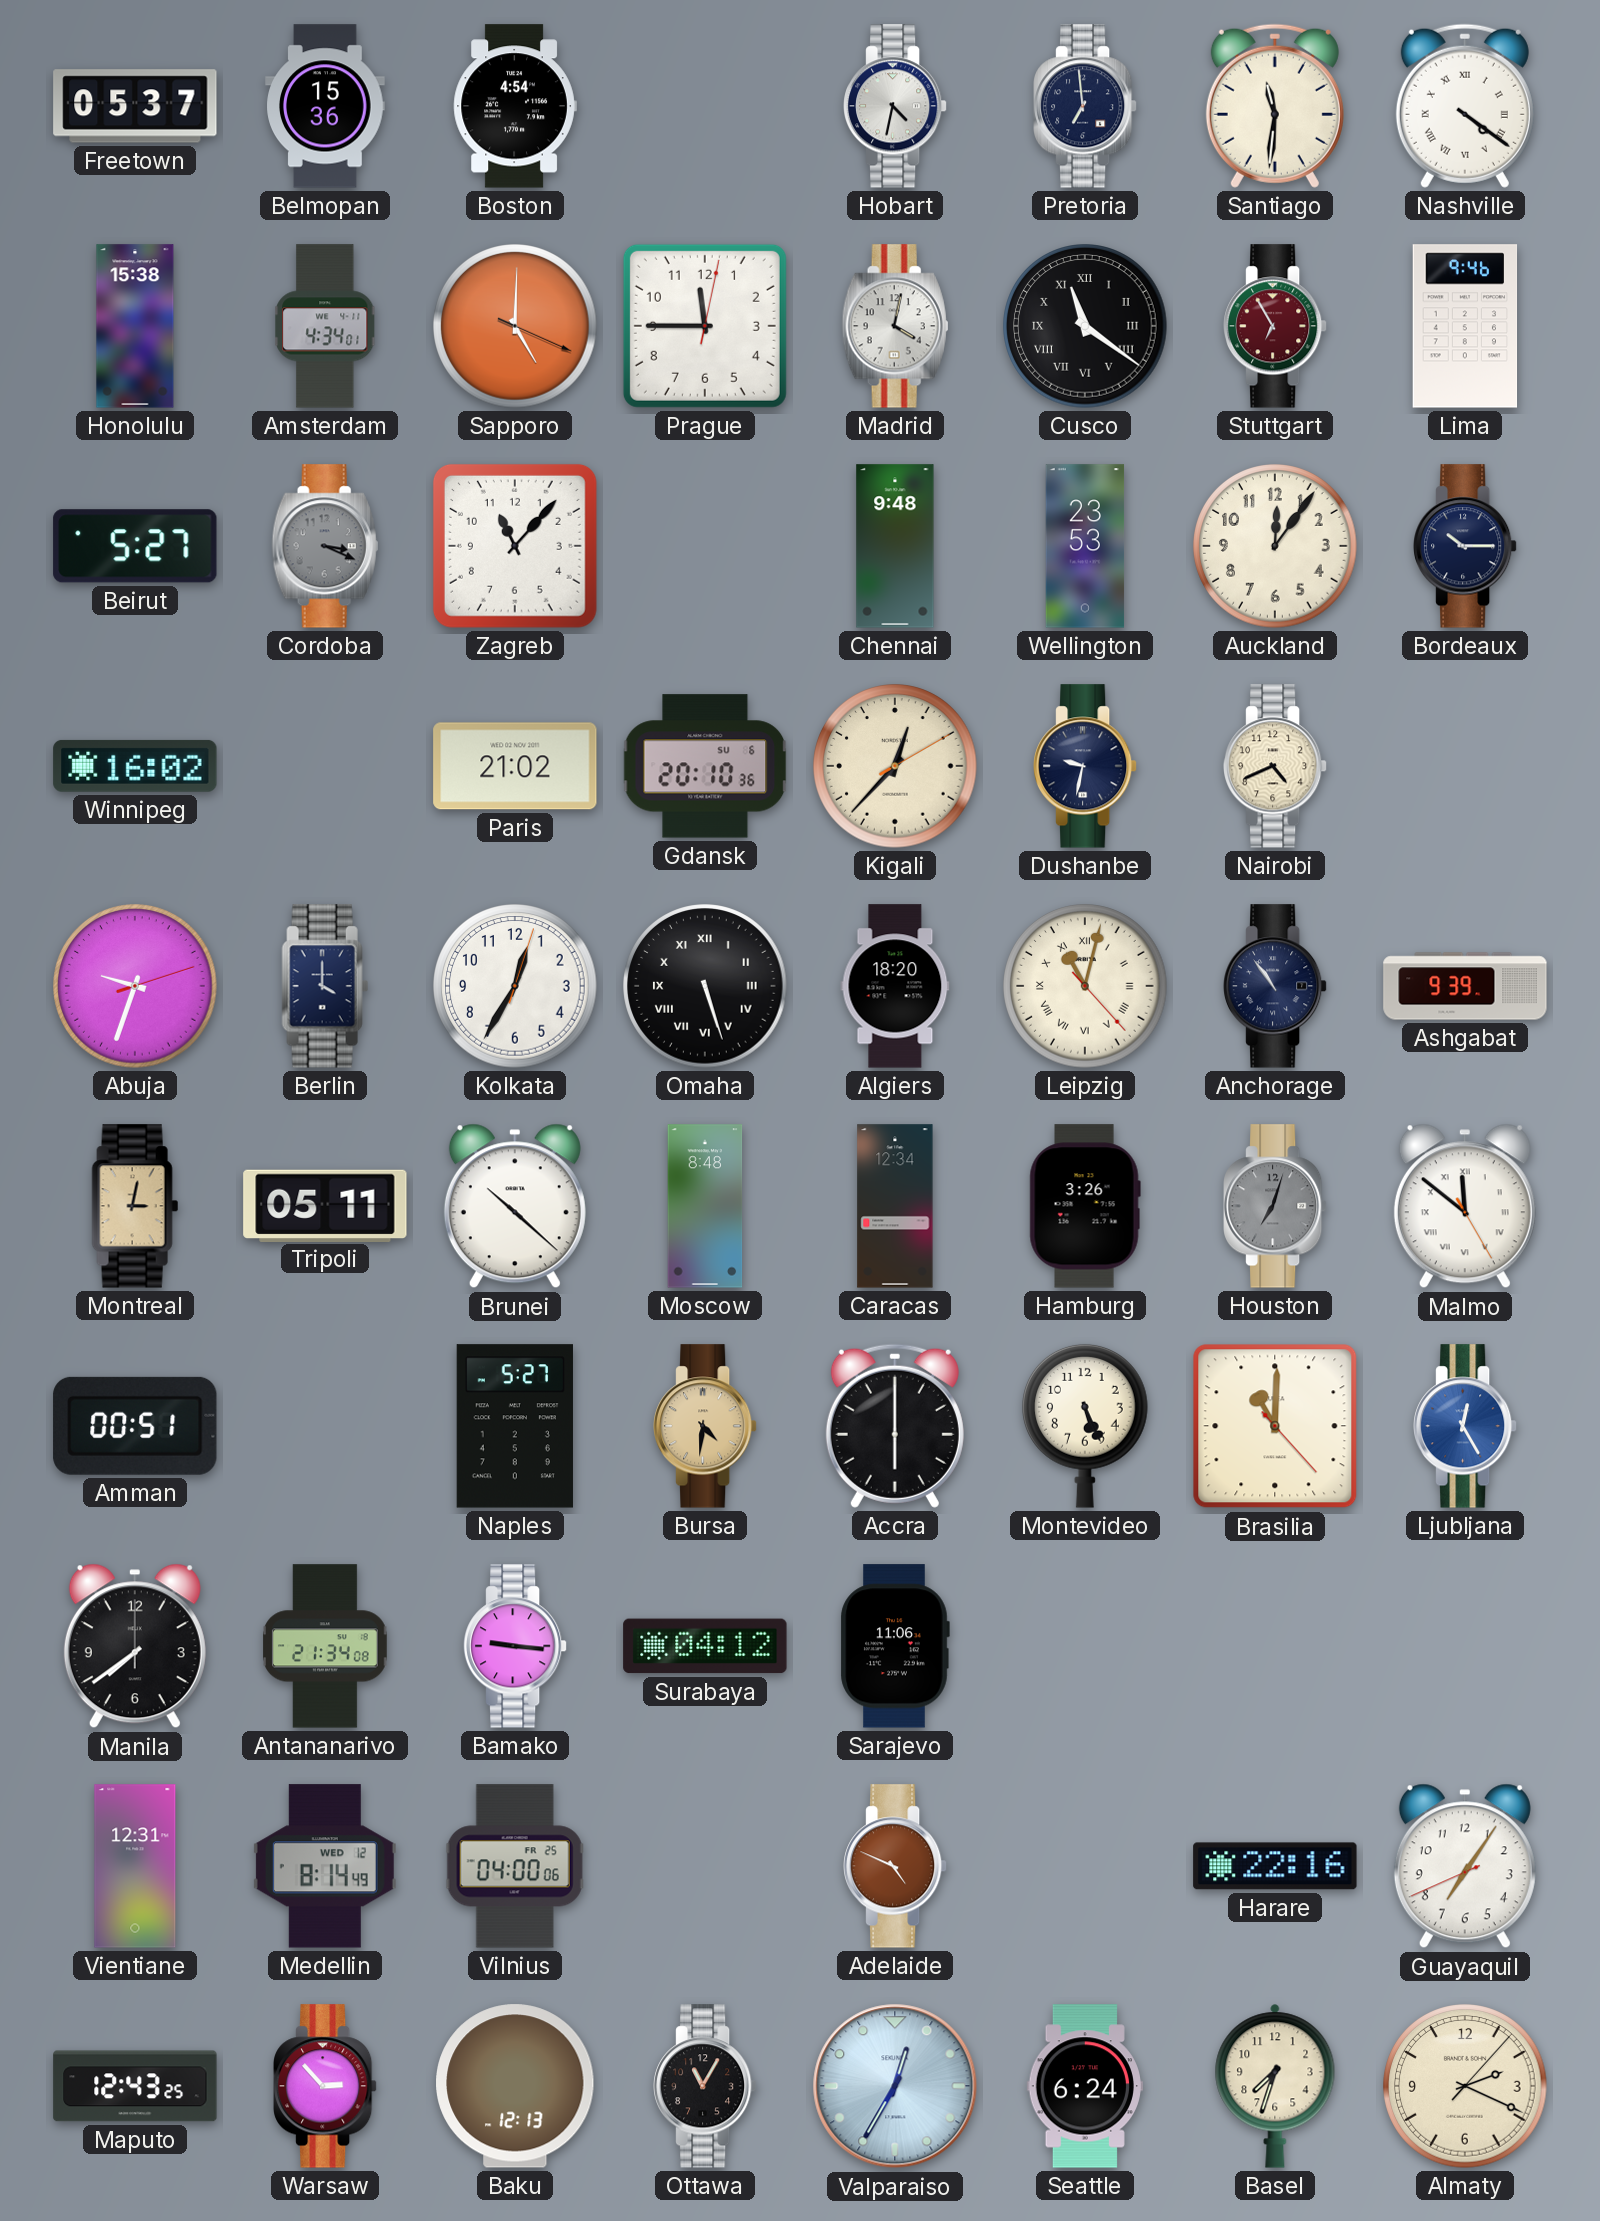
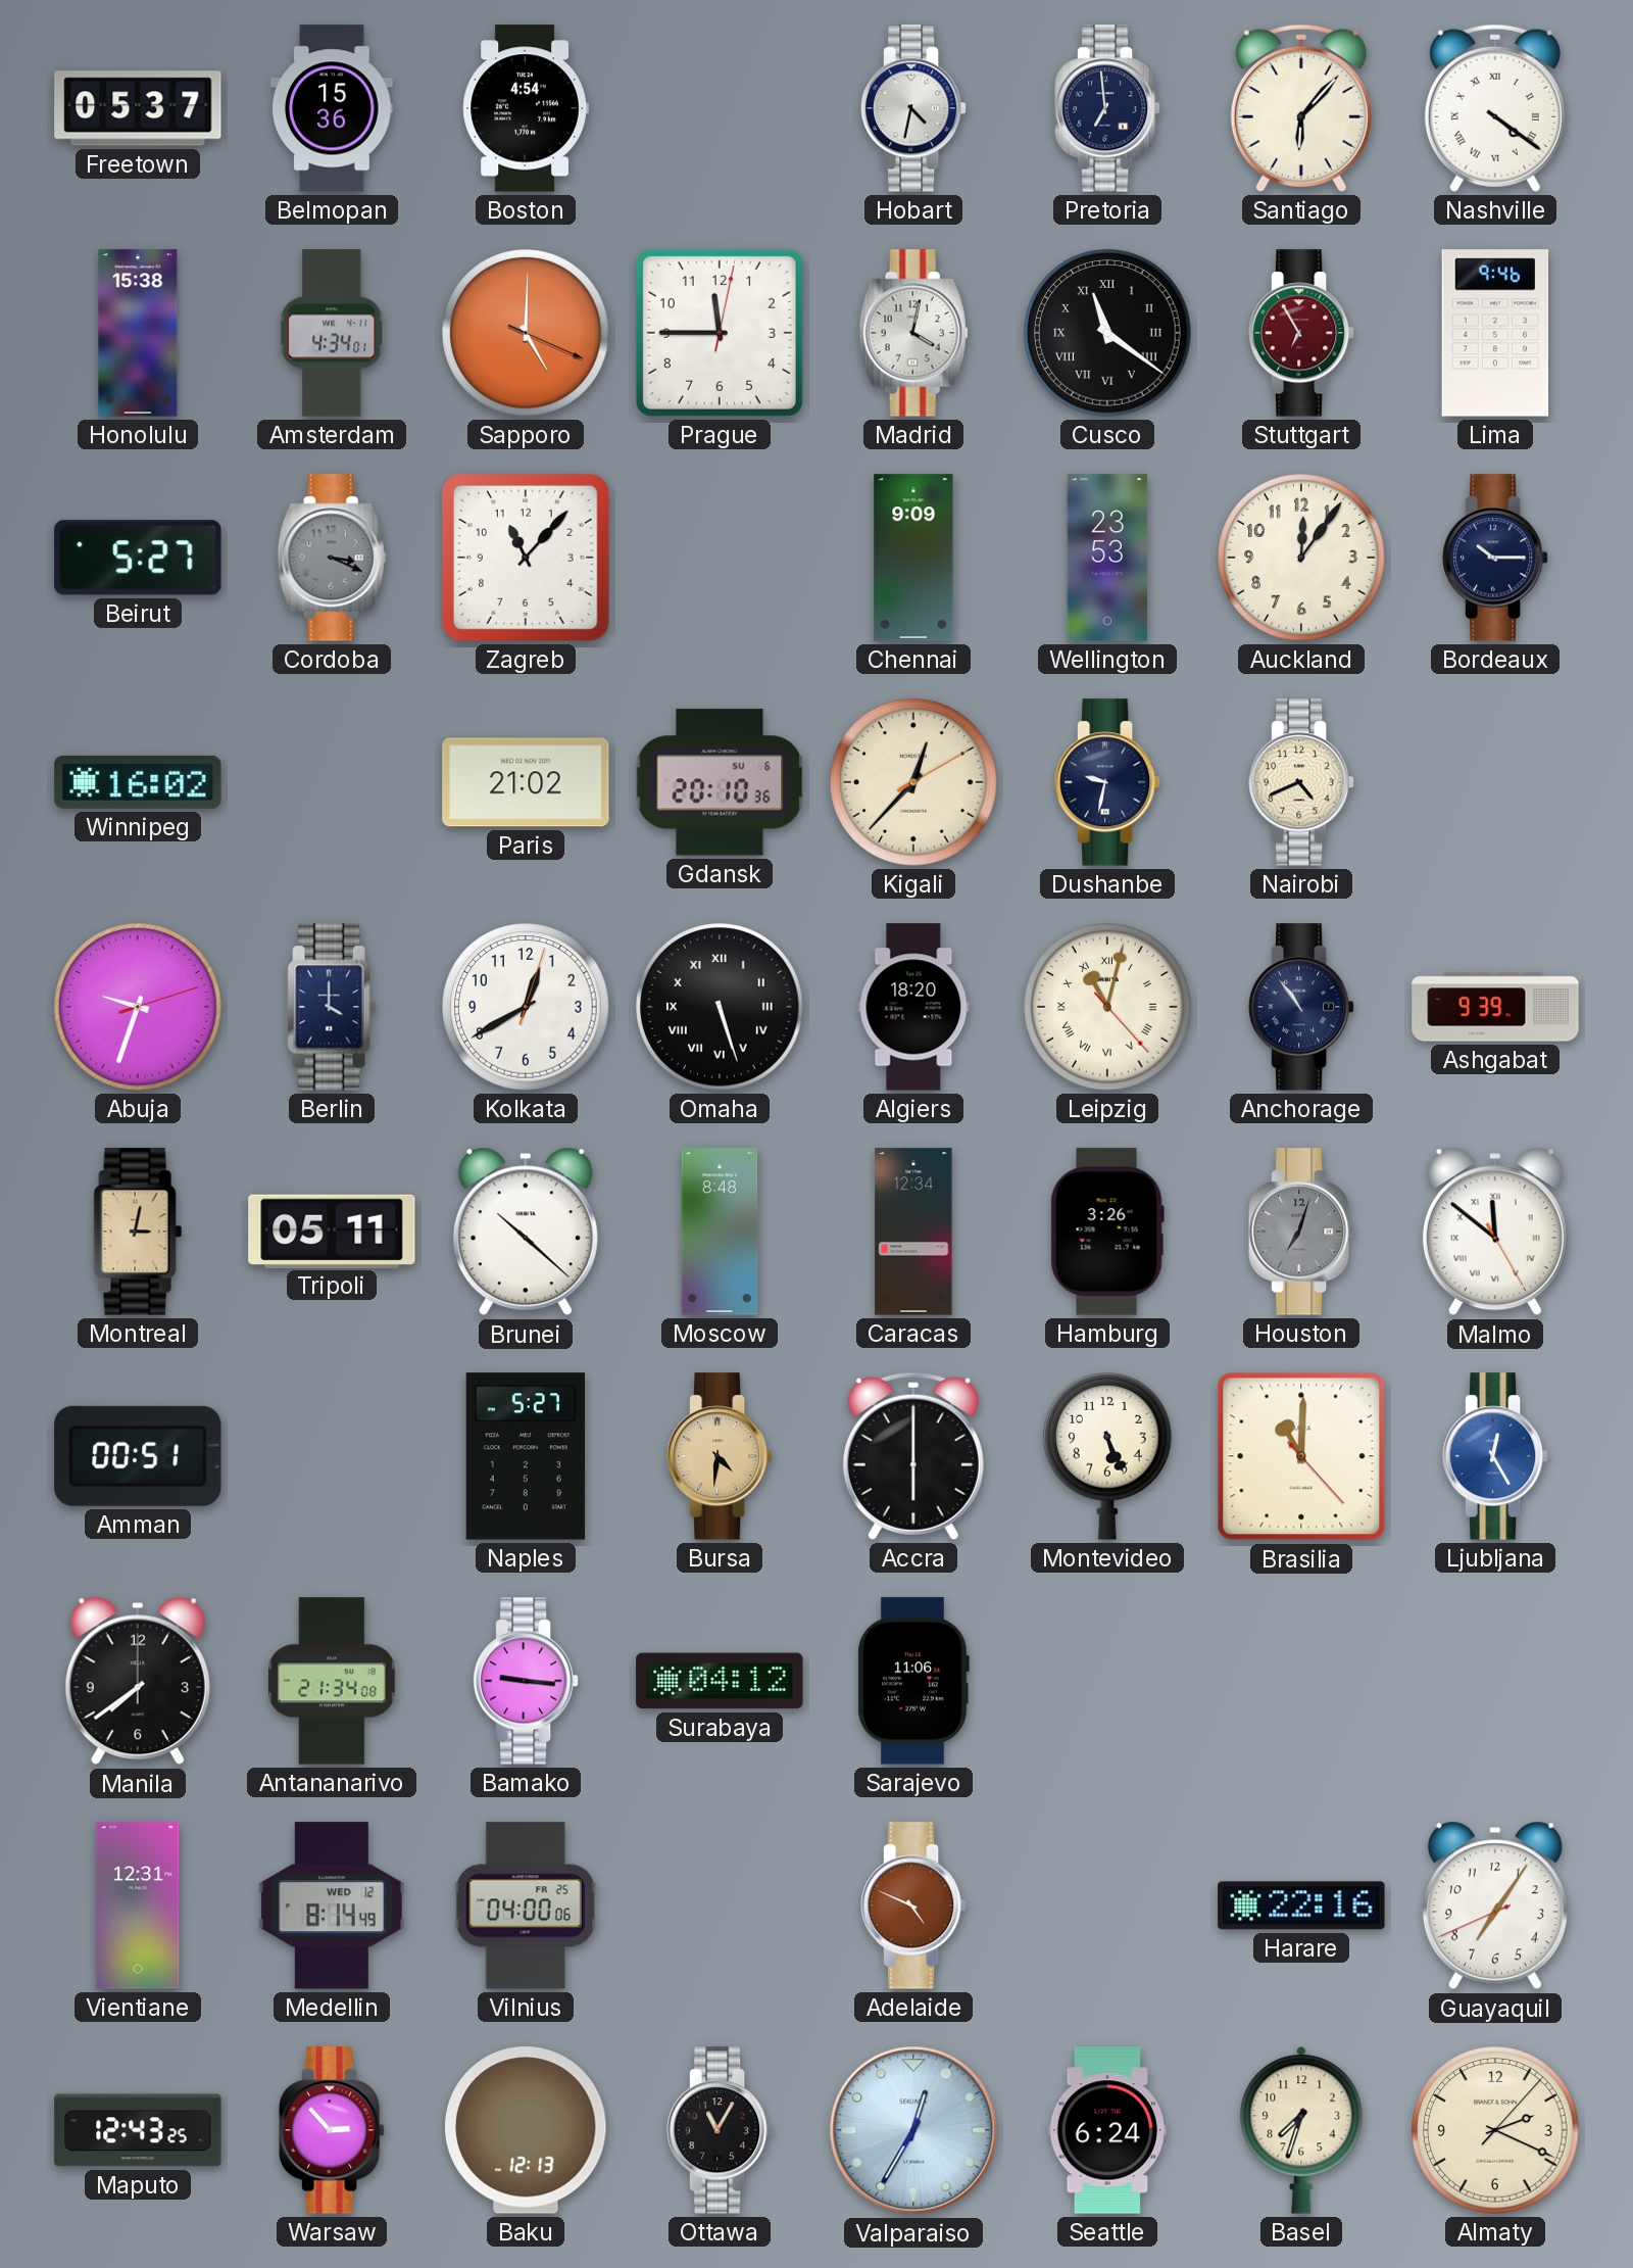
Santiago: 11:31 -> 6:07
Chennai: 9:48 -> 9:09
Kolkata: 12:35 -> 12:40
